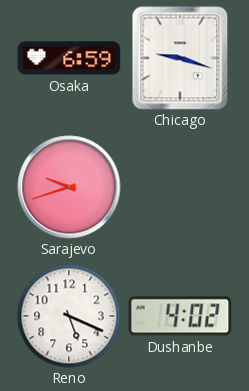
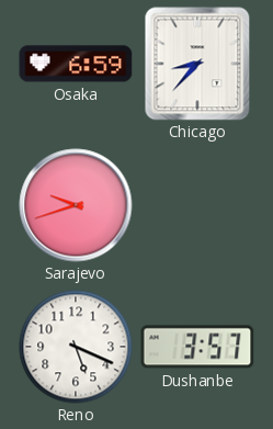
Chicago: 9:18 -> 8:37
Dushanbe: 4:02 -> 3:57
